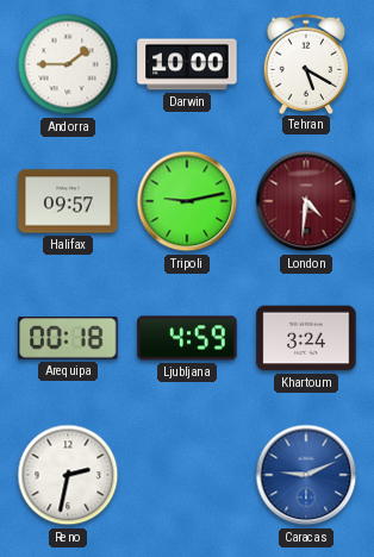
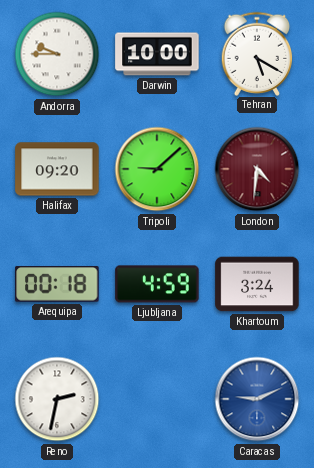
Andorra: 1:45 -> 9:45
Halifax: 09:57 -> 09:20
Tripoli: 9:13 -> 9:08
